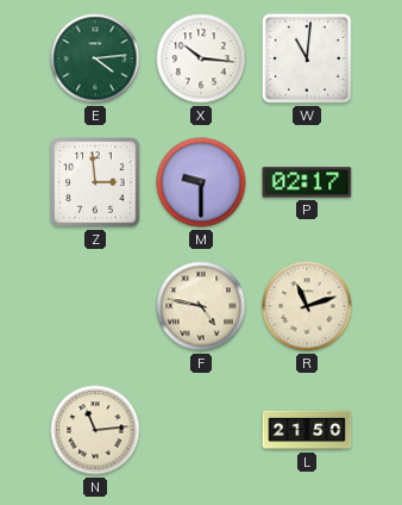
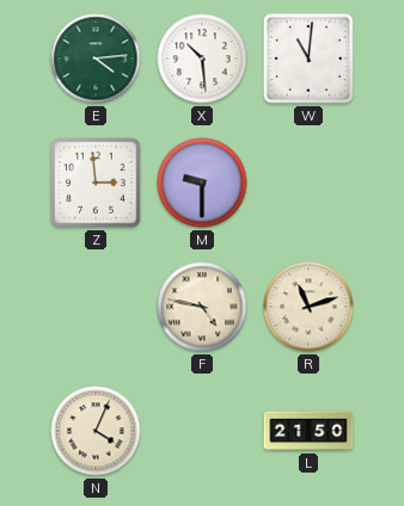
X: 10:16 -> 10:29
P: 02:17 -> none
N: 11:14 -> 4:04
